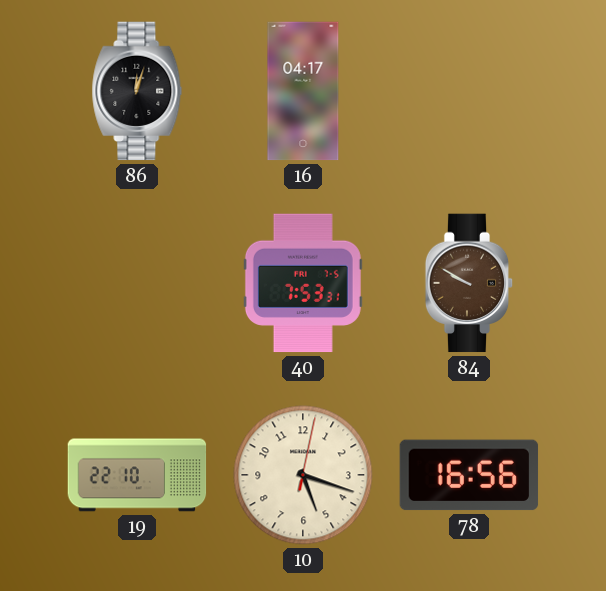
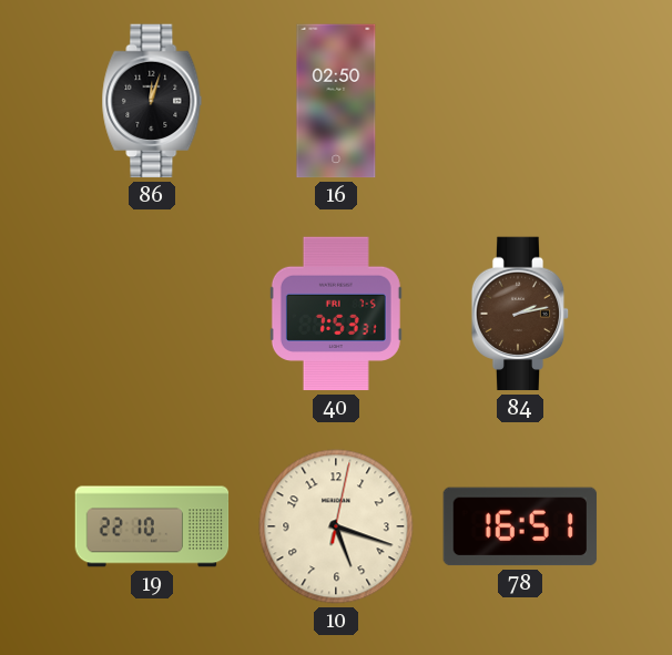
16: 04:17 -> 02:50
84: 9:50 -> 2:13
78: 16:56 -> 16:51
